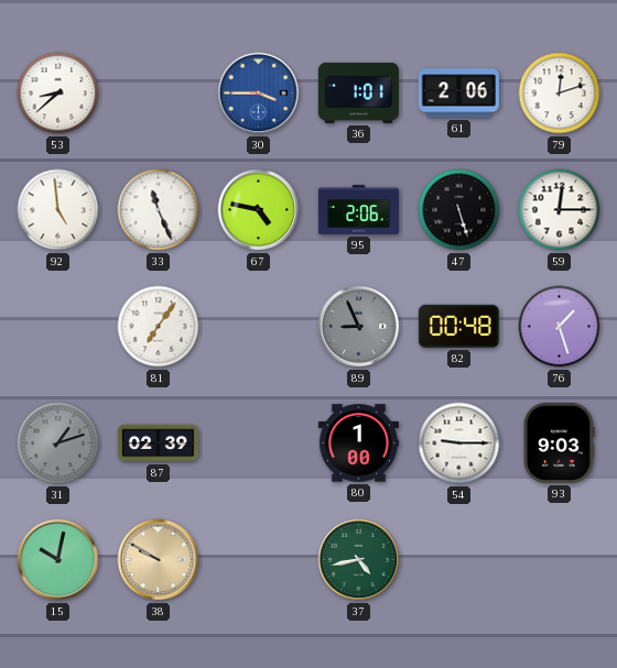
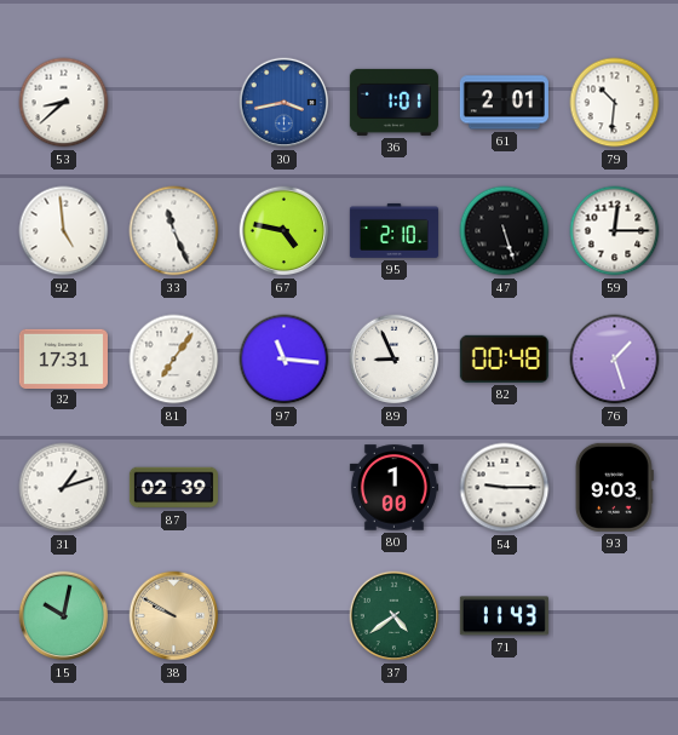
30: 3:45 -> 3:43
61: 2:06 -> 2:01
79: 12:12 -> 10:31
95: 2:06 -> 2:10
32: none -> 17:31
97: none -> 11:16
89 dial: grey -> white
31 dial: grey -> white
37: 4:43 -> 4:39
71: none -> 11:43
